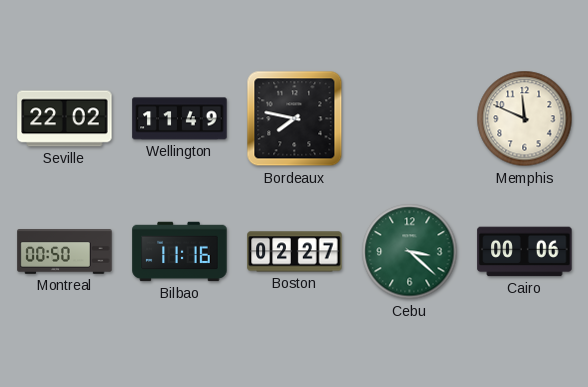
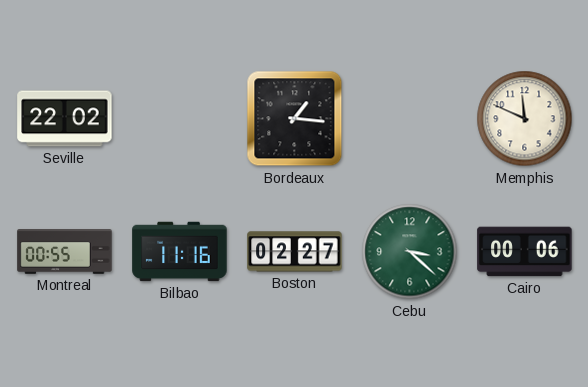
Wellington: 11:49 -> none
Bordeaux: 7:47 -> 1:16
Montreal: 00:50 -> 00:55
